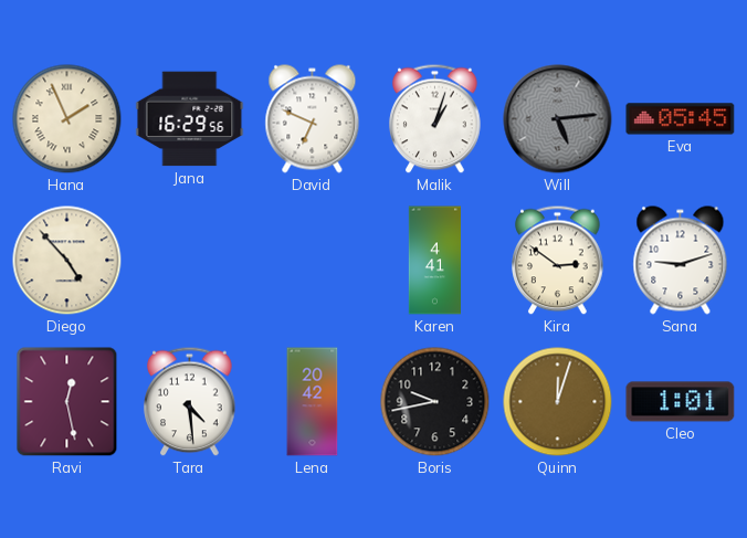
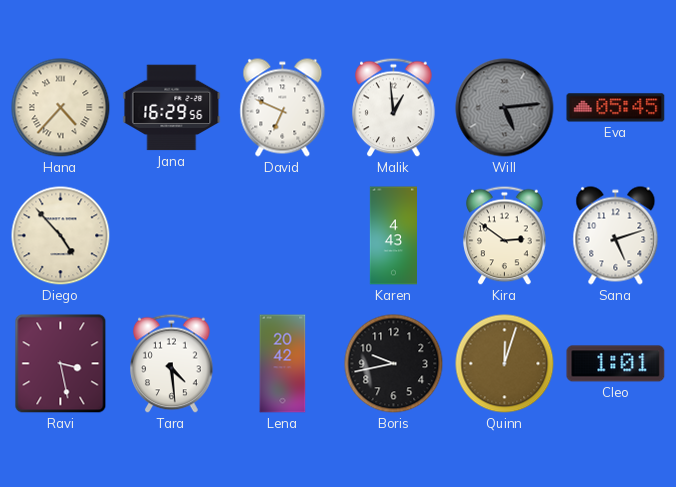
Hana: 1:56 -> 4:37
Malik: 1:03 -> 12:59
Karen: 4:41 -> 4:43
Sana: 9:12 -> 5:12
Ravi: 12:28 -> 3:28
